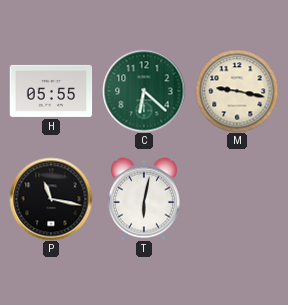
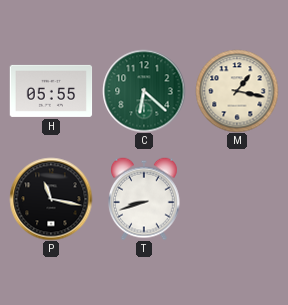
M: 9:17 -> 1:17
T: 6:02 -> 8:42
